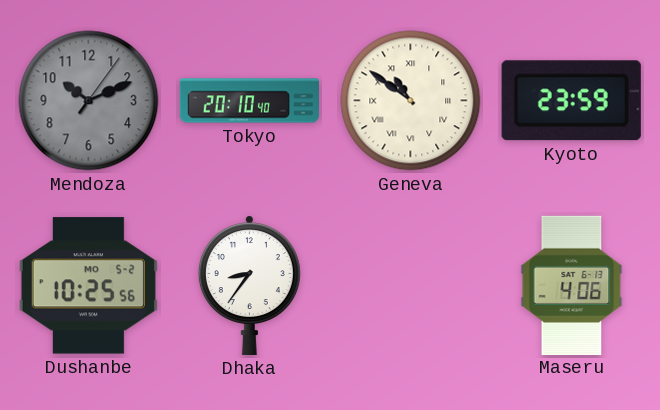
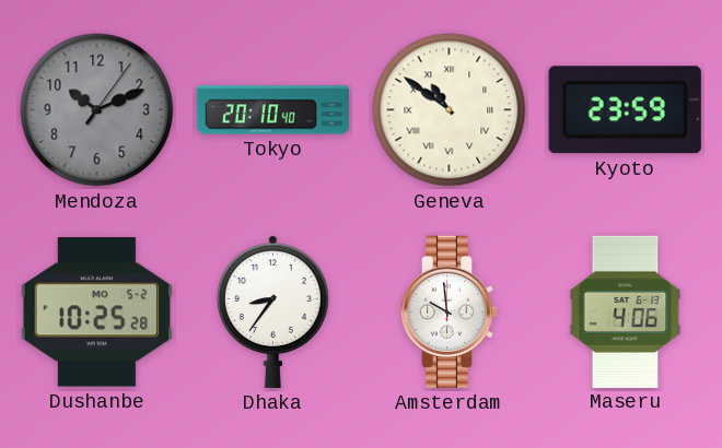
Dushanbe: 10:25:56 -> 10:25:28
Amsterdam: none -> 9:59
